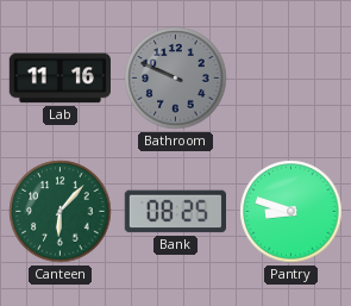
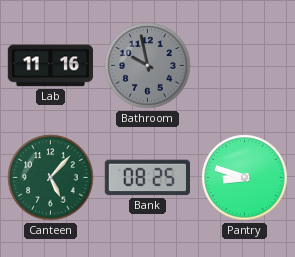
Bathroom: 9:49 -> 9:58
Canteen: 6:07 -> 5:07
